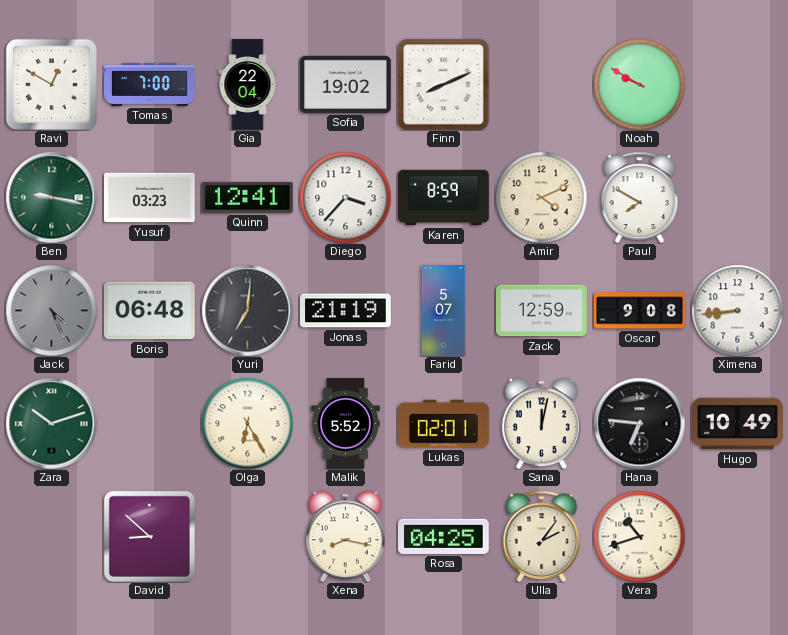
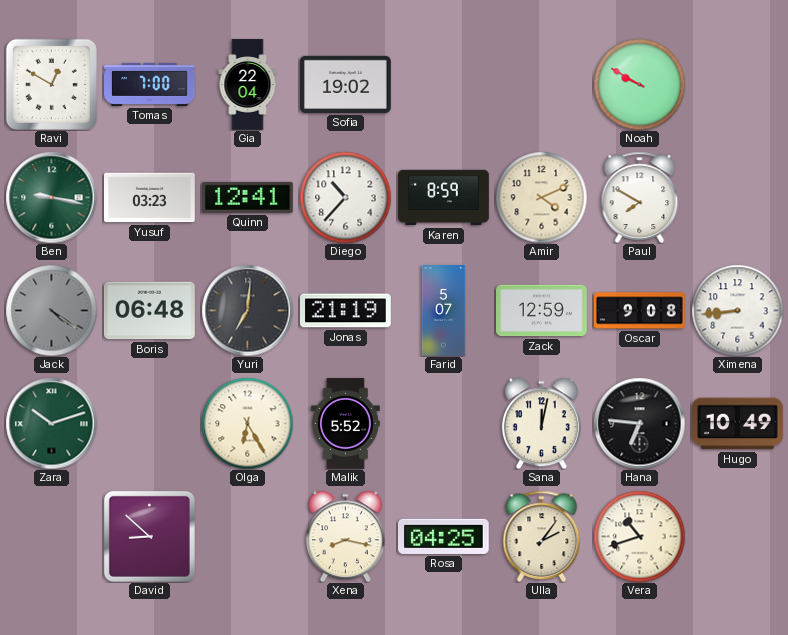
Finn: 8:11 -> none
Diego: 3:37 -> 10:37
Jack: 4:26 -> 4:21
Lukas: 02:01 -> none
